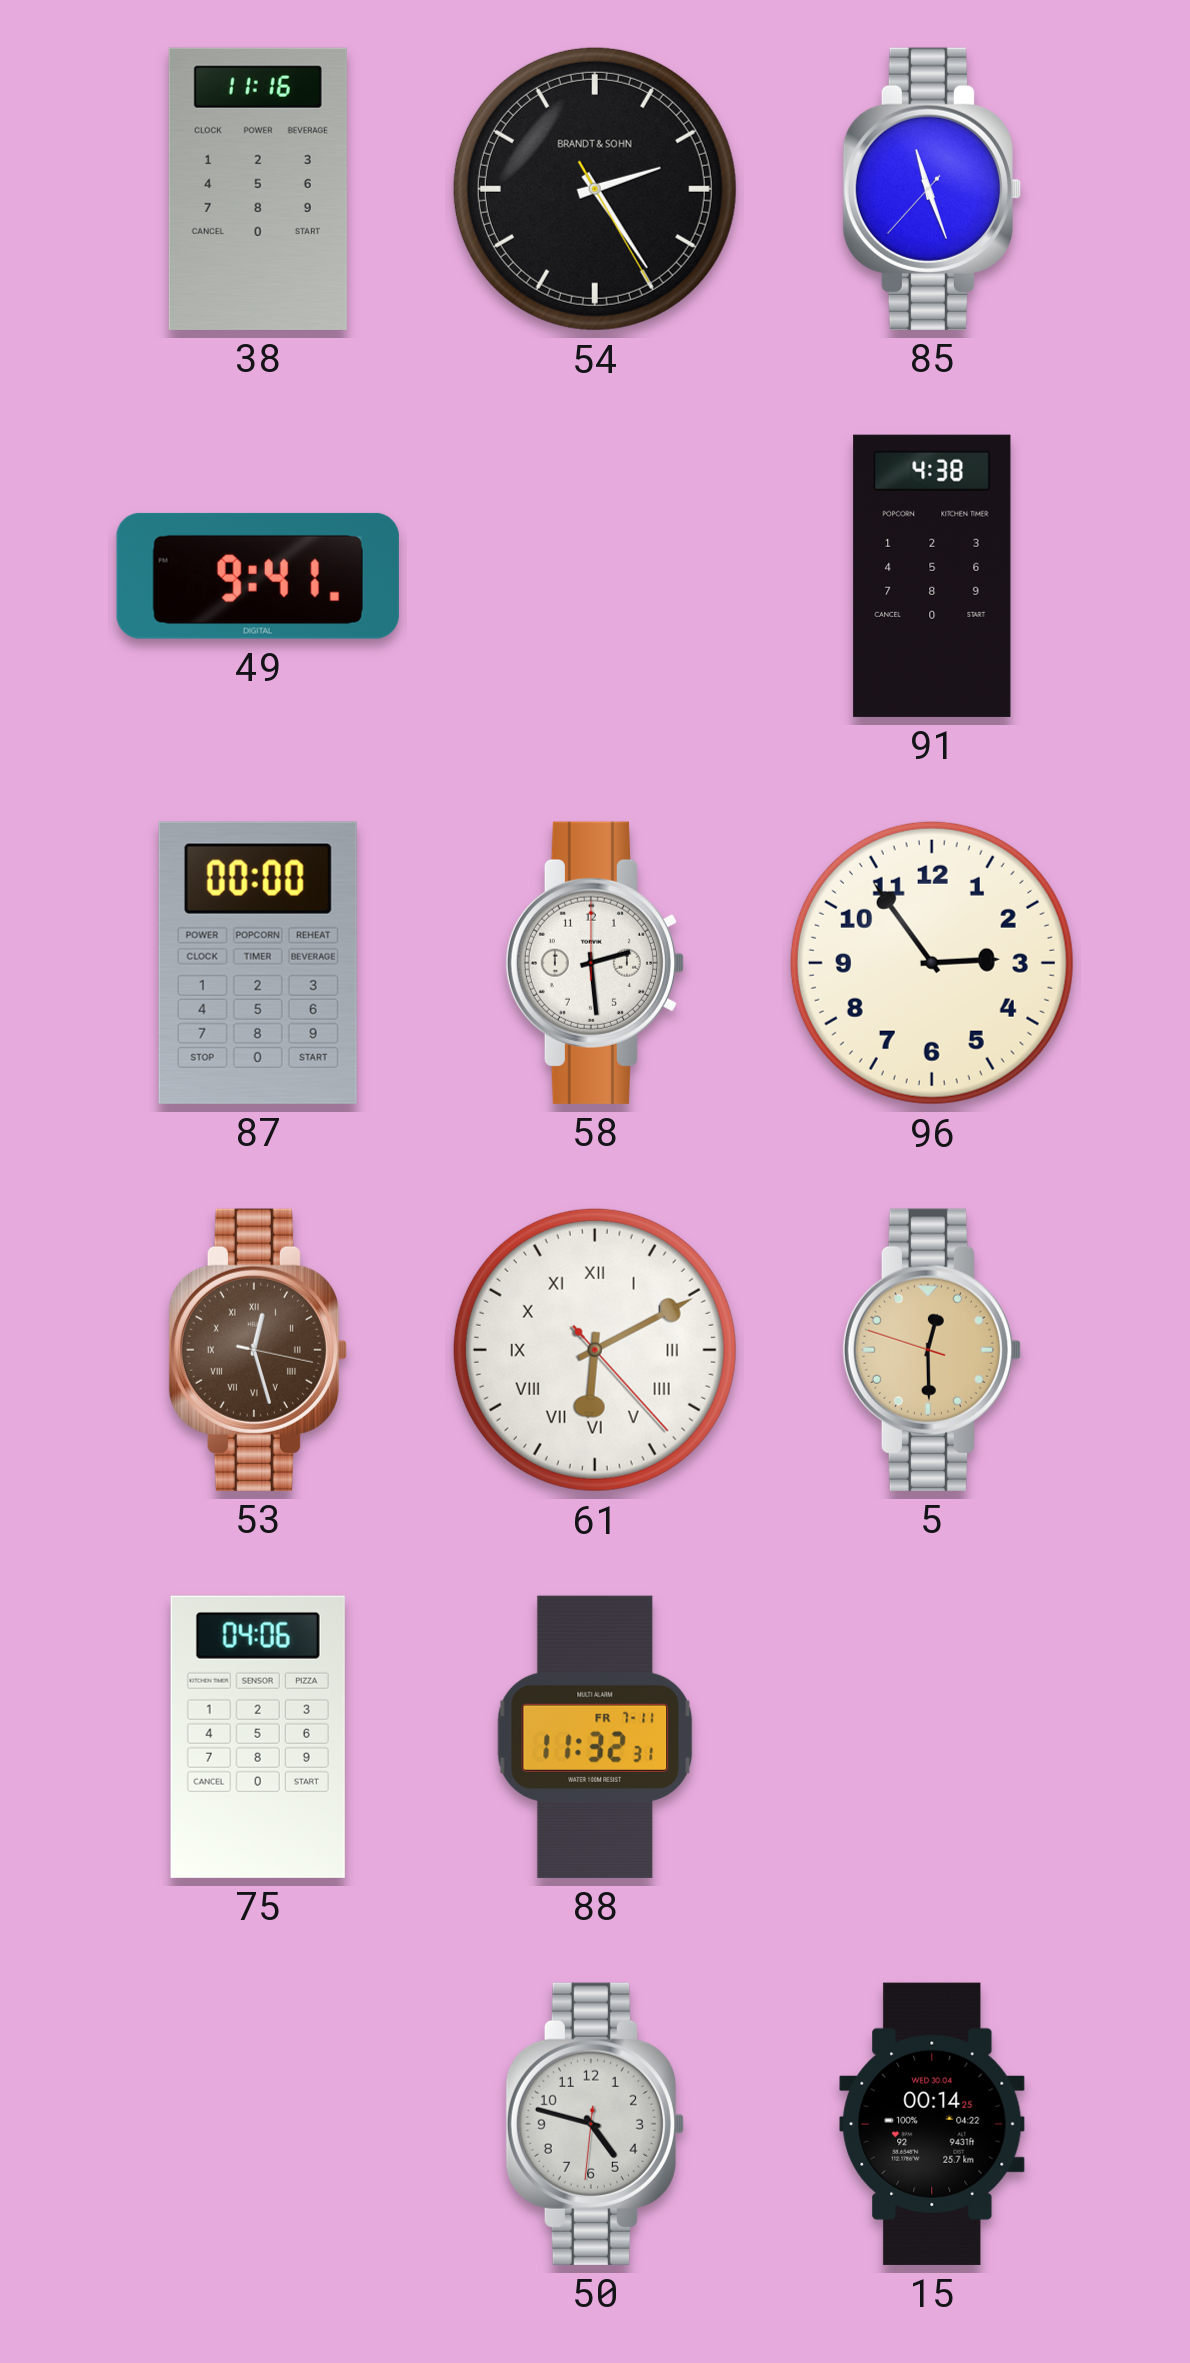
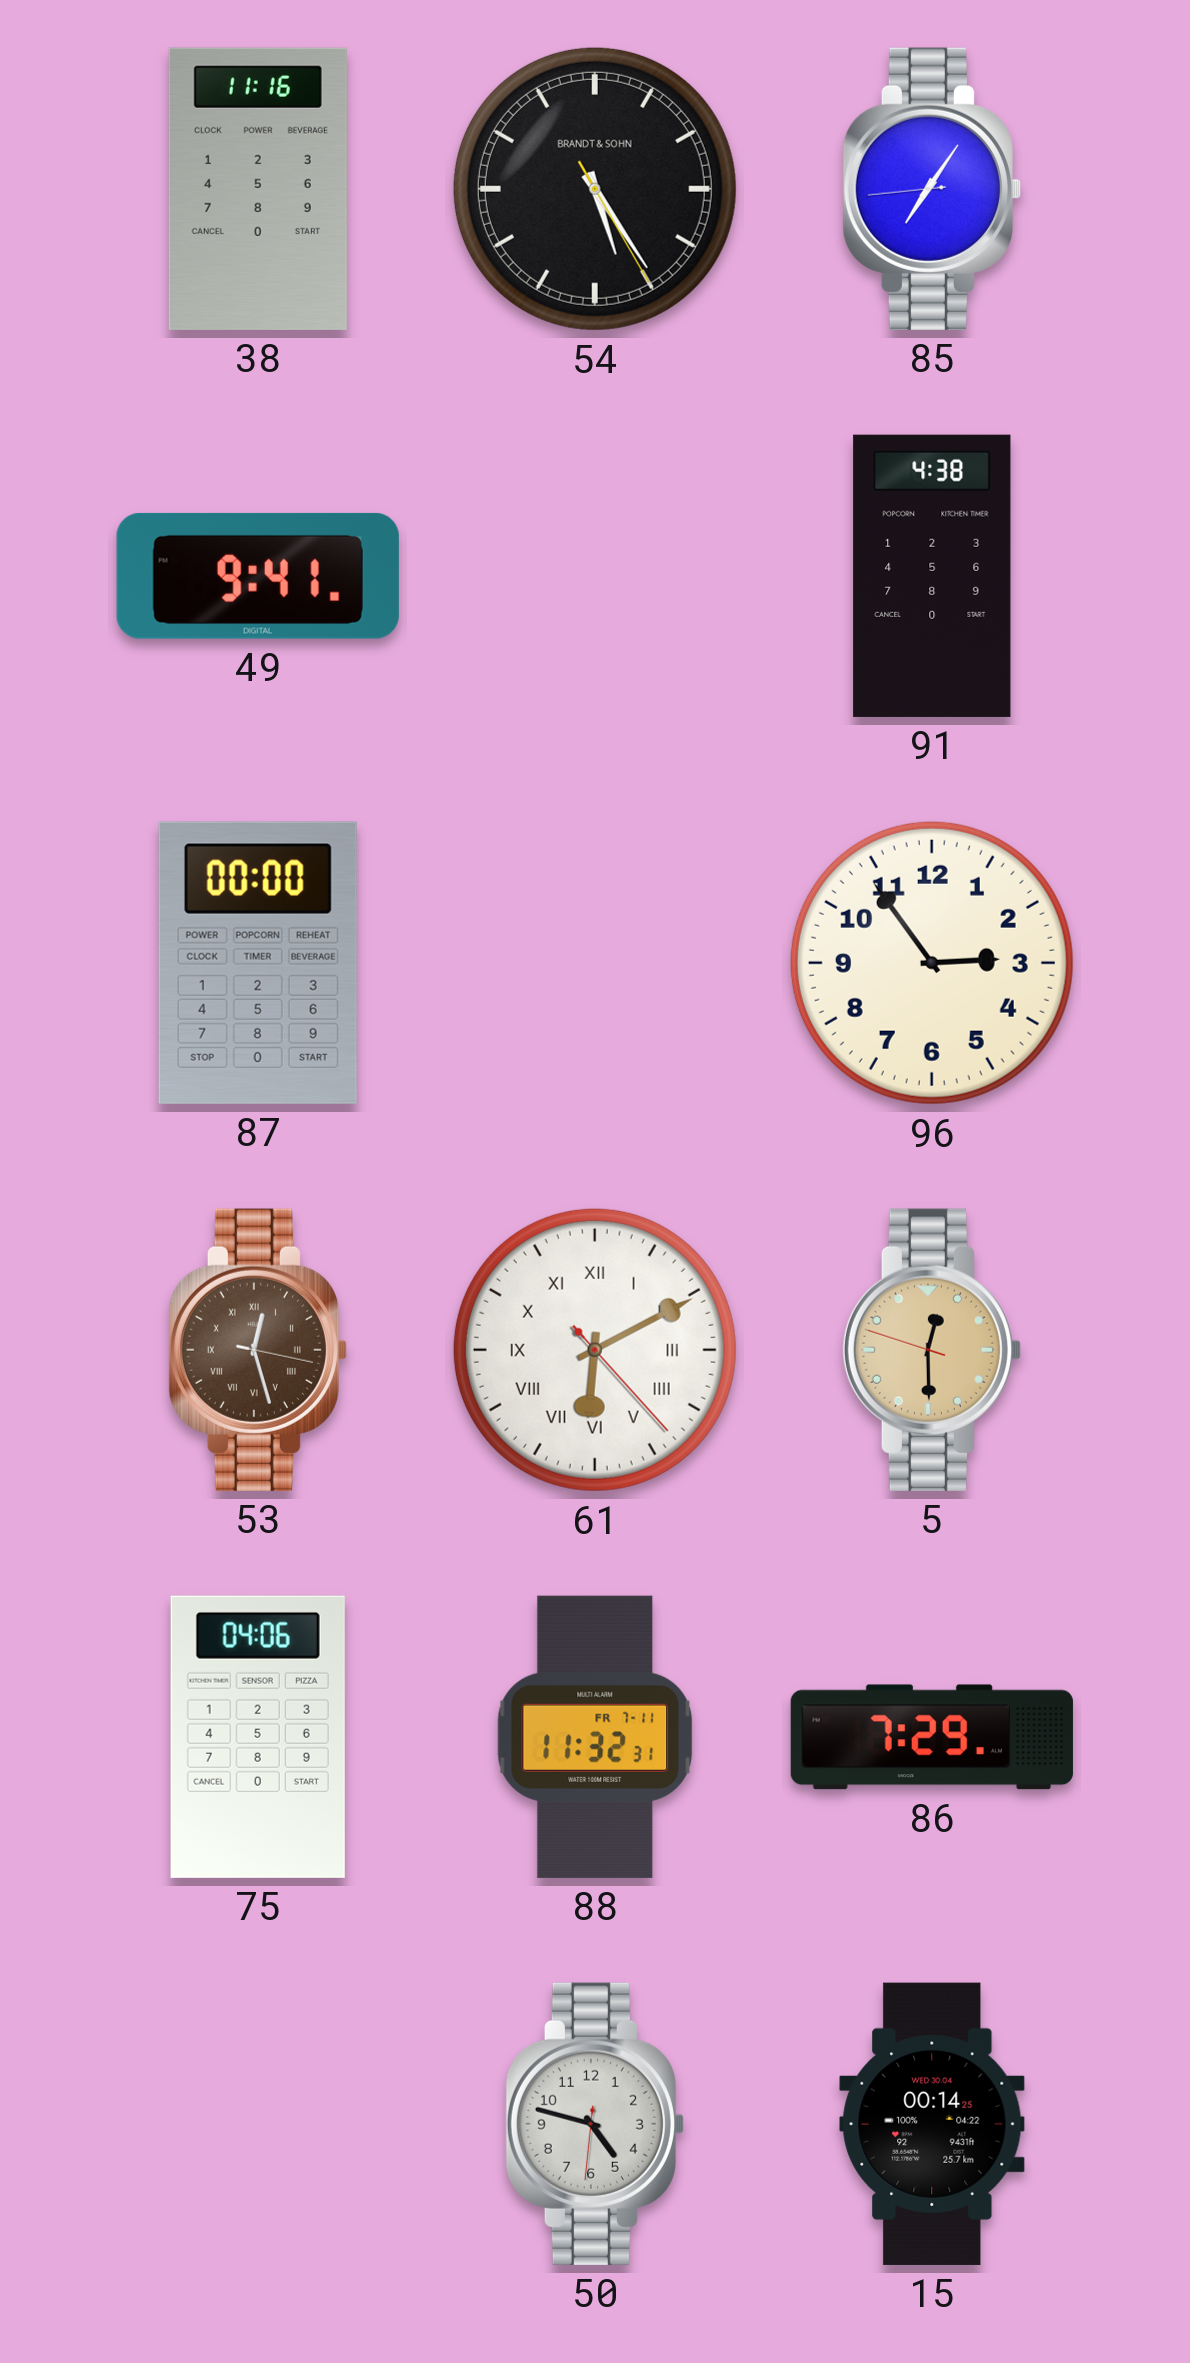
54: 2:24 -> 5:24
85: 11:26 -> 7:05
58: 2:29 -> none
86: none -> 7:29
